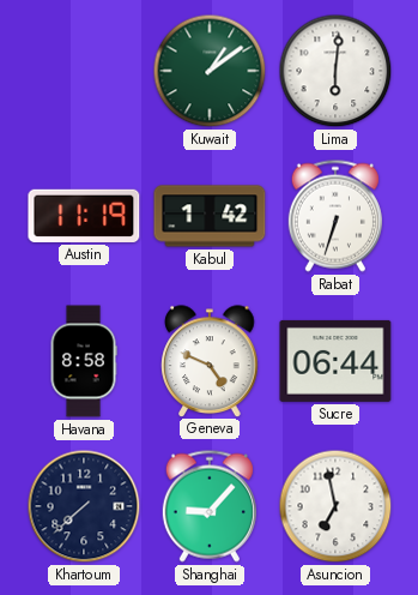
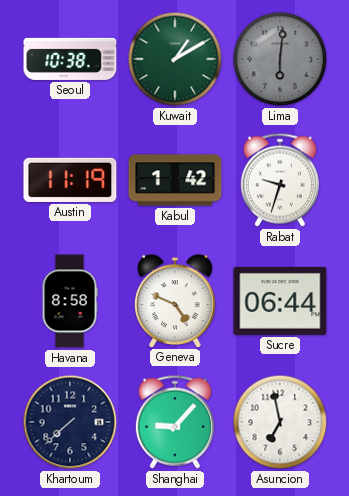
Seoul: none -> 10:38
Kuwait: 1:09 -> 1:10
Lima dial: white -> grey
Rabat: 6:33 -> 9:33
